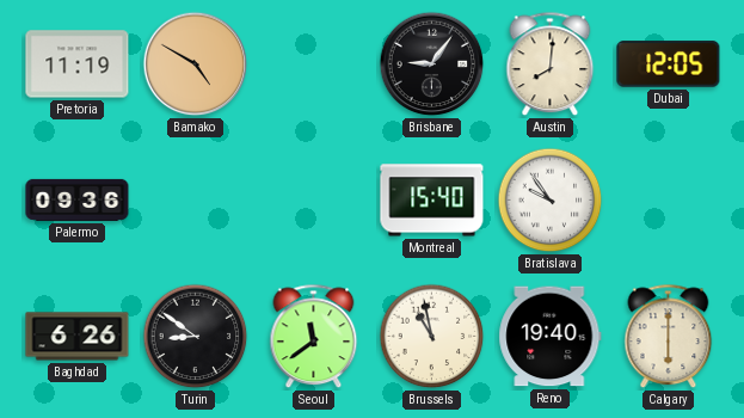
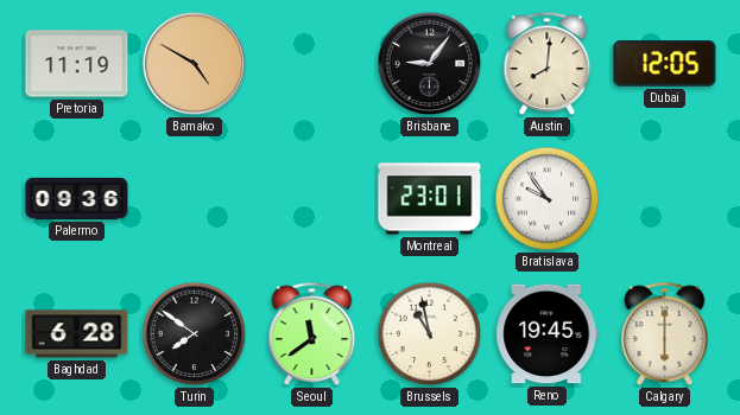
Montreal: 15:40 -> 23:01
Baghdad: 6:26 -> 6:28
Turin: 8:51 -> 7:51
Reno: 19:40 -> 19:45
